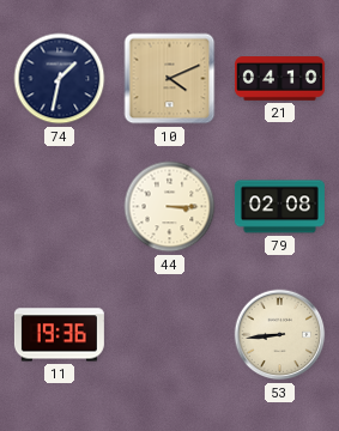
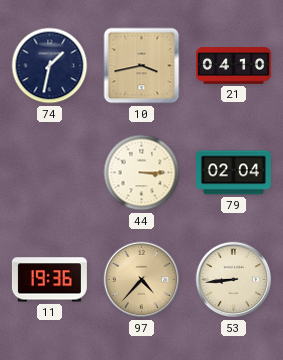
10: 4:11 -> 3:43
79: 02:08 -> 02:04
97: none -> 4:37
